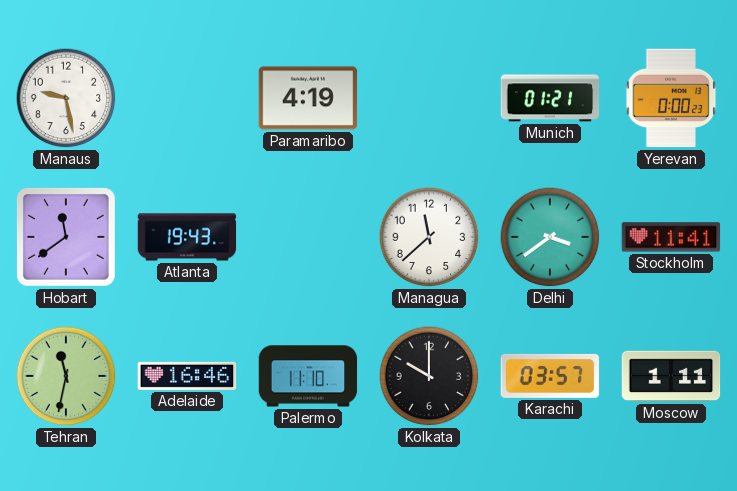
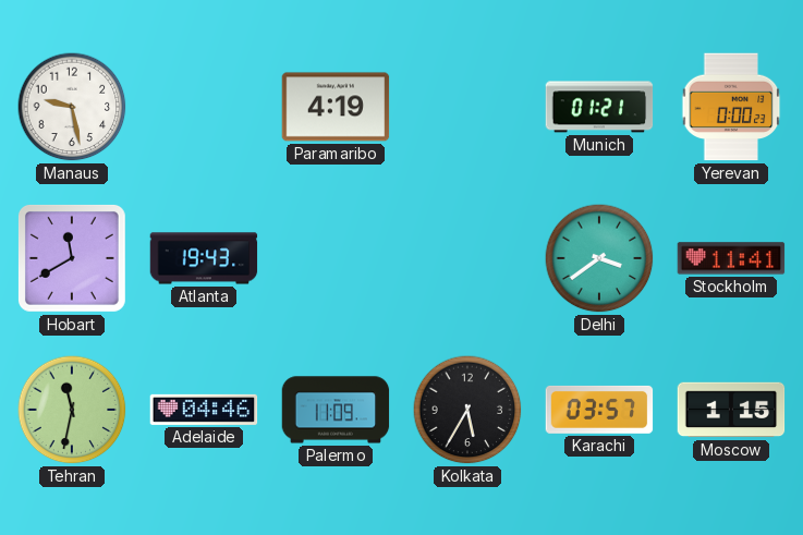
Hobart: 11:39 -> 11:40
Managua: 11:38 -> none
Adelaide: 16:46 -> 04:46
Palermo: 11:10 -> 11:09
Kolkata: 10:00 -> 5:35
Moscow: 1:11 -> 1:15
